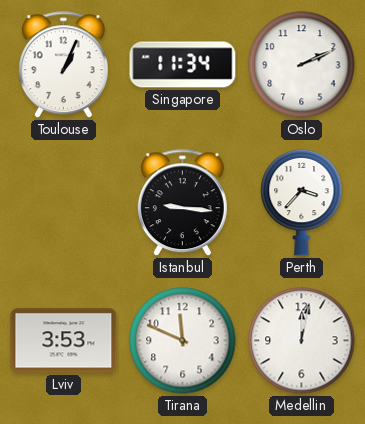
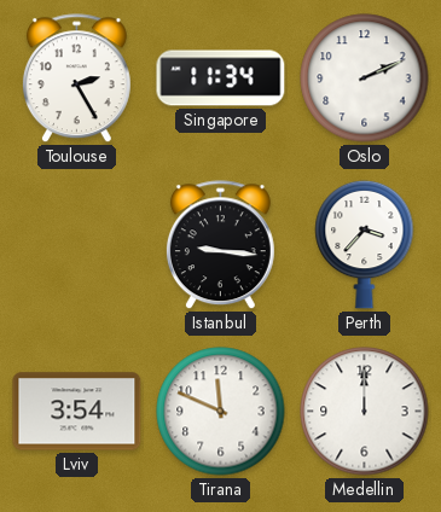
Toulouse: 1:04 -> 2:25
Lviv: 3:53 -> 3:54
Medellin: 12:02 -> 12:00
